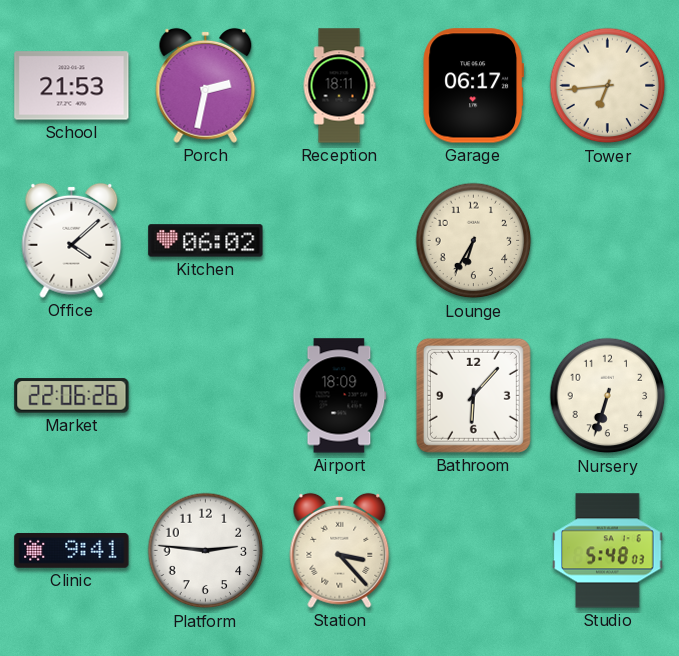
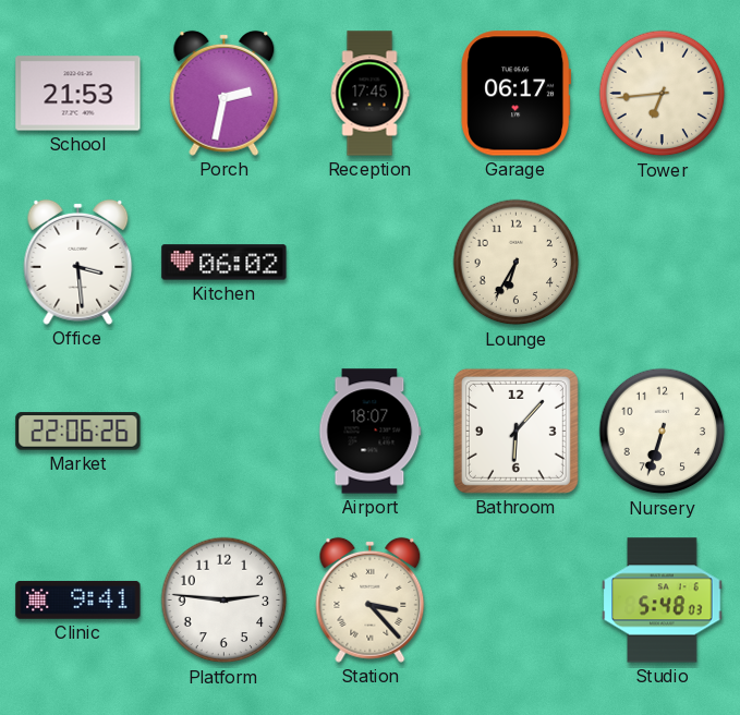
Reception: 18:11 -> 17:45
Office: 4:08 -> 3:29
Airport: 18:09 -> 18:07
